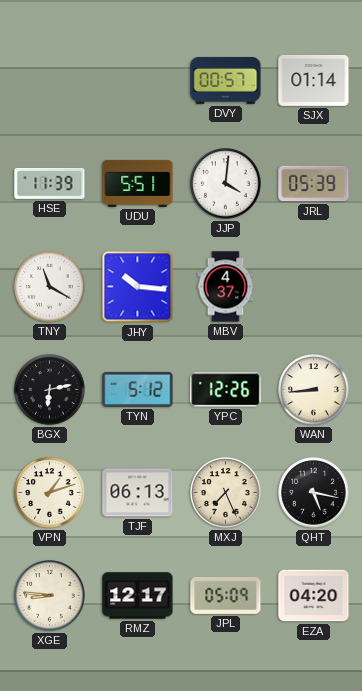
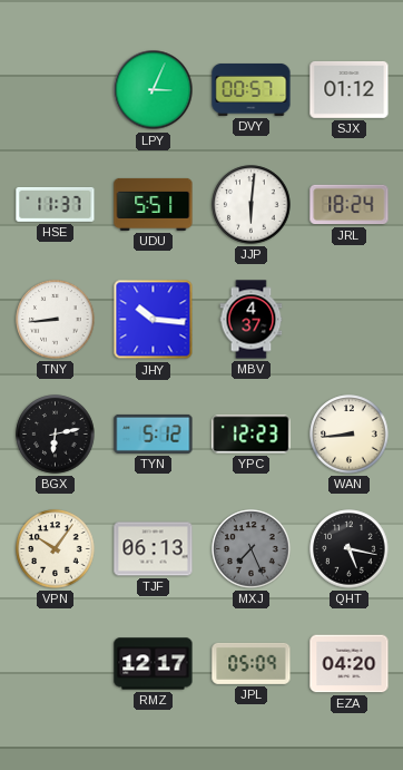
LPY: none -> 3:04
SJX: 01:14 -> 01:12
HSE: 11:39 -> 11:37
JJP: 4:01 -> 6:01
JRL: 05:39 -> 18:24
TNY: 11:20 -> 8:44
YPC: 12:26 -> 12:23
VPN: 1:12 -> 10:06
MXJ dial: cream -> grey
XGE: 8:46 -> none
